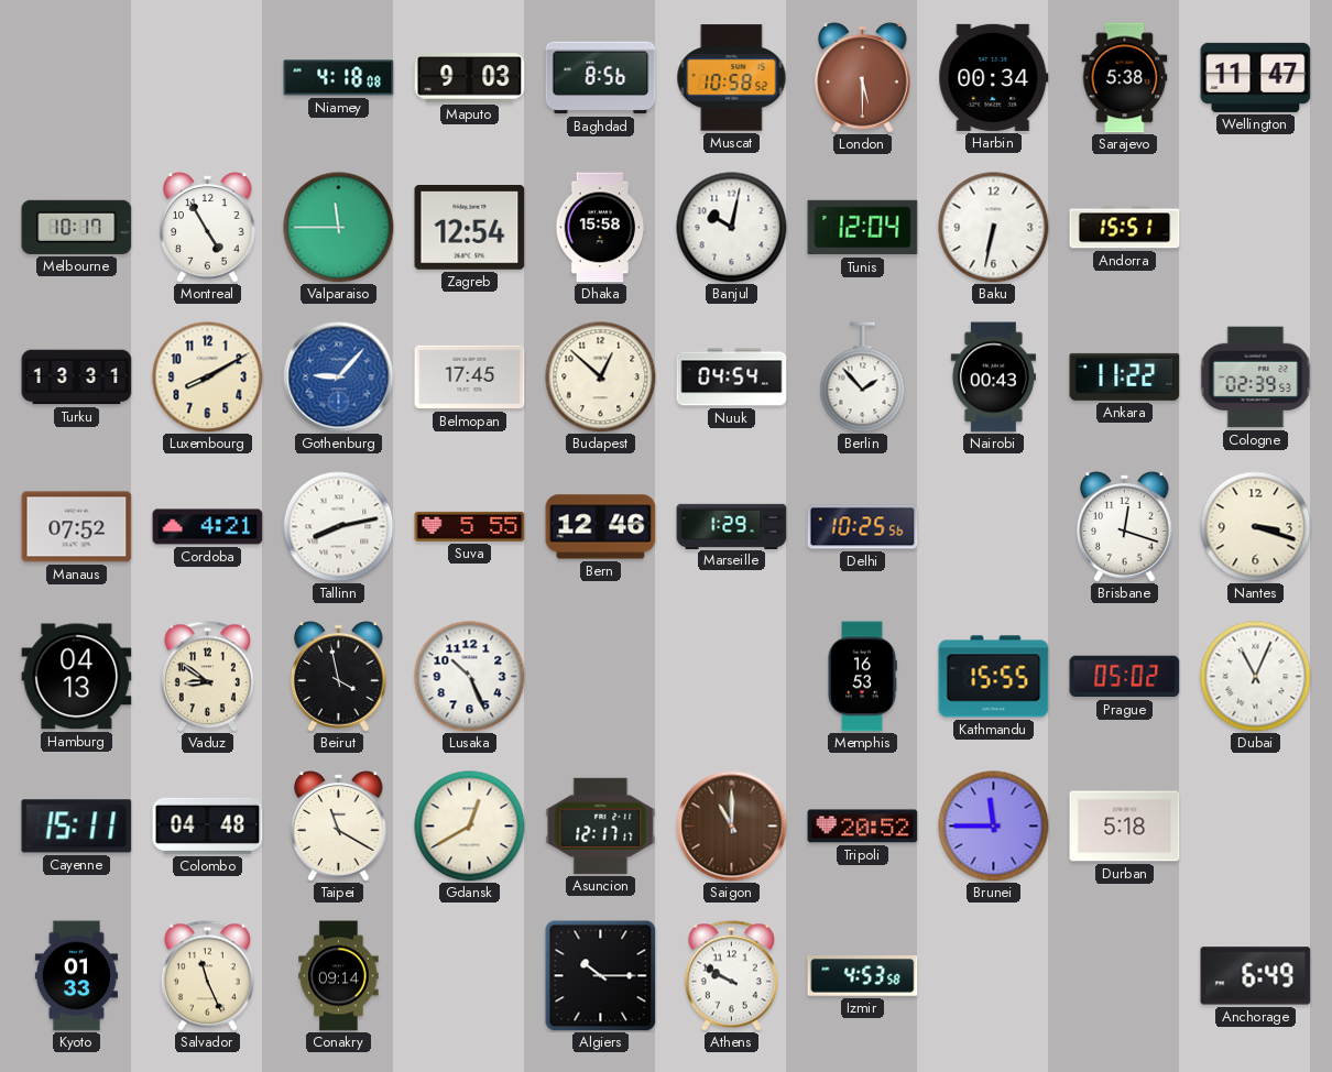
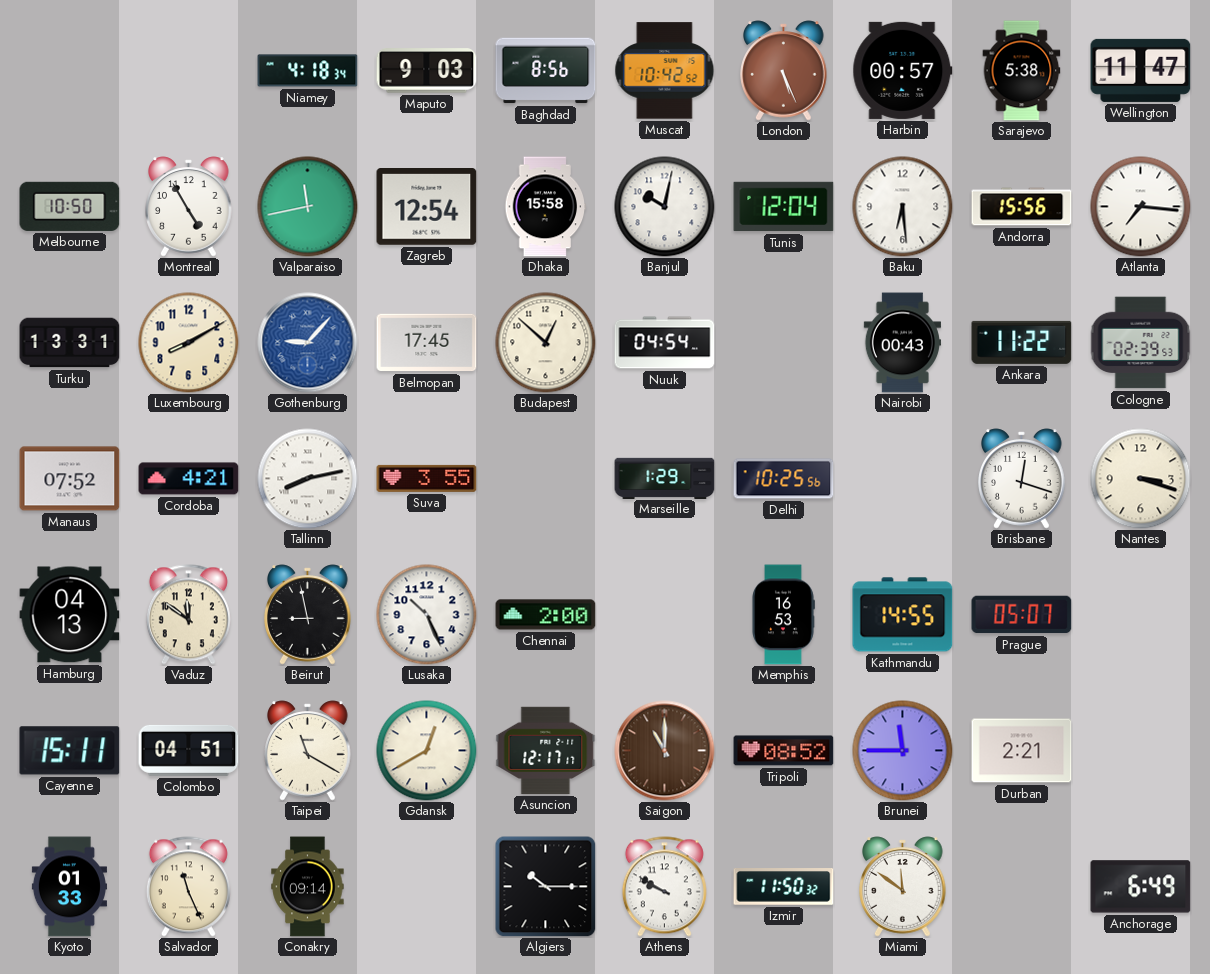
Niamey: 4:18:08 -> 4:18:34
Muscat: 10:58 -> 10:42
London: 5:30 -> 5:26
Harbin: 00:34 -> 00:57
Melbourne: 10:17 -> 10:50
Valparaiso: 11:45 -> 11:43
Baku: 6:32 -> 6:29
Andorra: 15:51 -> 15:56
Atlanta: none -> 7:16
Berlin: 1:53 -> none
Suva: 5:55 -> 3:55
Bern: 12:46 -> none
Vaduz: 8:51 -> 11:51
Beirut: 3:58 -> 8:58
Chennai: none -> 2:00
Kathmandu: 15:55 -> 14:55
Prague: 05:02 -> 05:07
Dubai: 11:04 -> none
Colombo: 04:48 -> 04:51
Tripoli: 20:52 -> 08:52
Durban: 5:18 -> 2:21
Izmir: 4:53 -> 11:50
Miami: none -> 11:51
